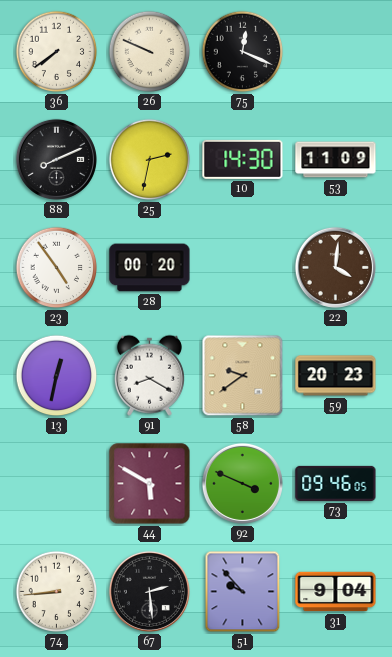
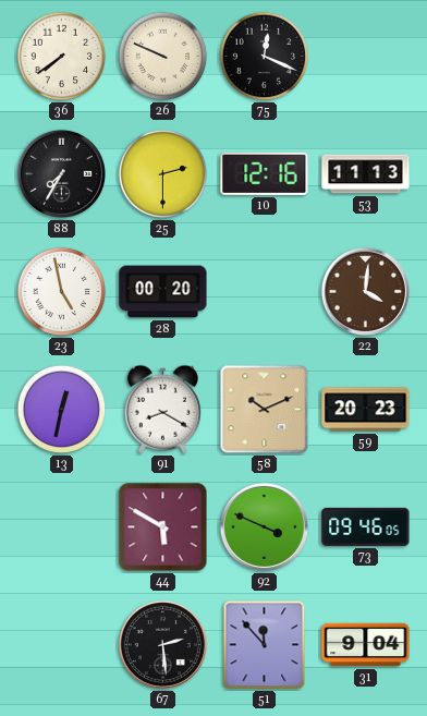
88: 8:11 -> 7:35
25: 2:32 -> 2:30
10: 14:30 -> 12:16
53: 11:09 -> 11:13
23: 4:54 -> 4:58
58: 9:39 -> 10:11
74: 8:44 -> none
51: 9:53 -> 11:53
